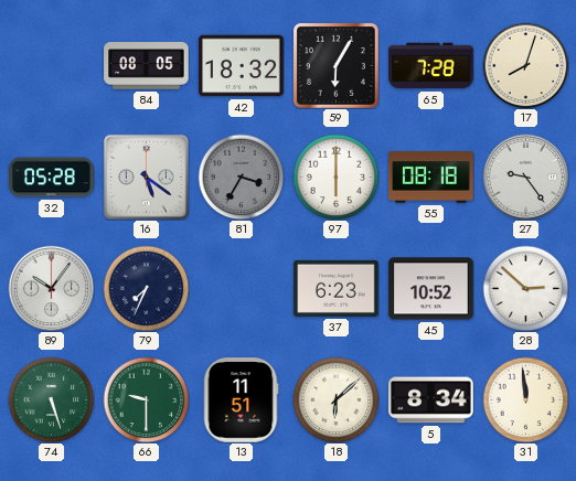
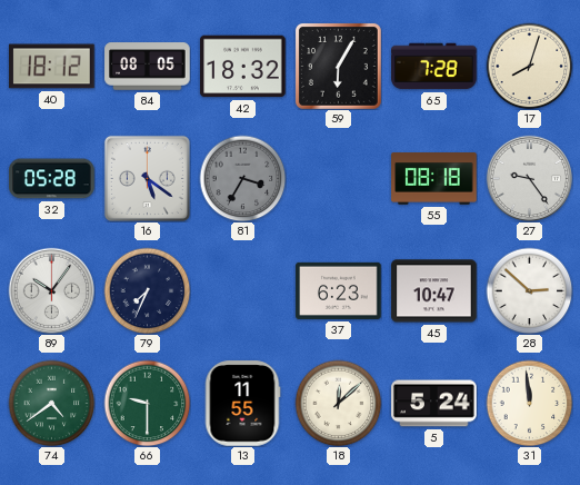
40: none -> 18:12
97: 6:00 -> none
45: 10:52 -> 10:47
74: 5:27 -> 4:39
13: 11:51 -> 11:55
18: 6:08 -> 12:08
5: 8:34 -> 5:24
